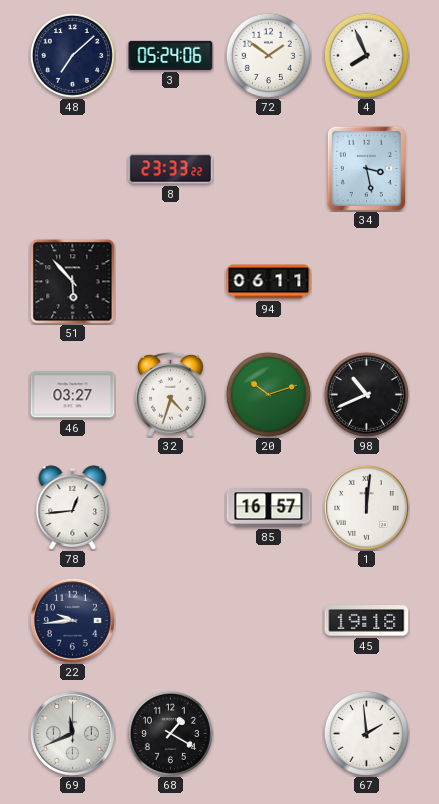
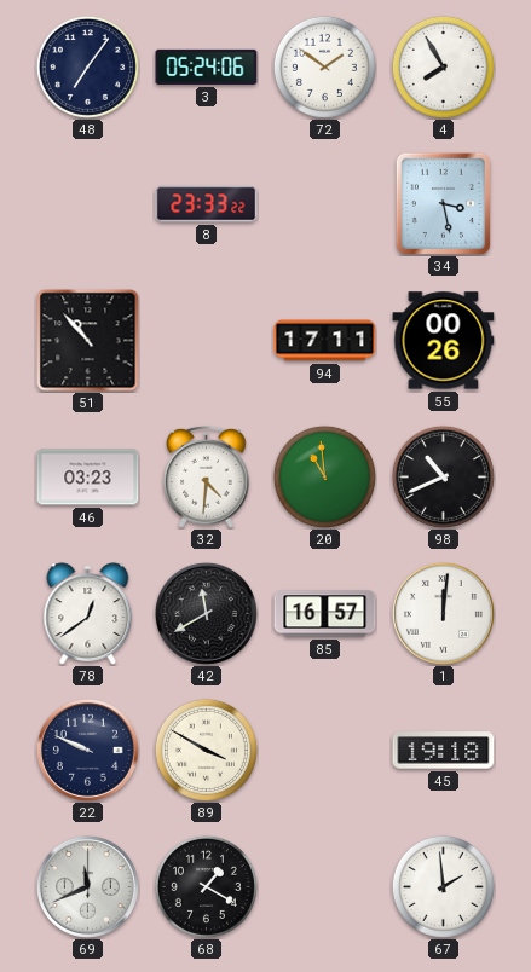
48: 7:08 -> 7:06
4: 7:56 -> 7:55
51: 5:53 -> 10:53
94: 06:11 -> 17:11
55: none -> 00:26
46: 03:27 -> 03:23
32: 4:33 -> 4:31
20: 10:12 -> 10:59
78: 12:44 -> 12:39
42: none -> 11:40
22: 9:44 -> 9:49
89: none -> 3:50
